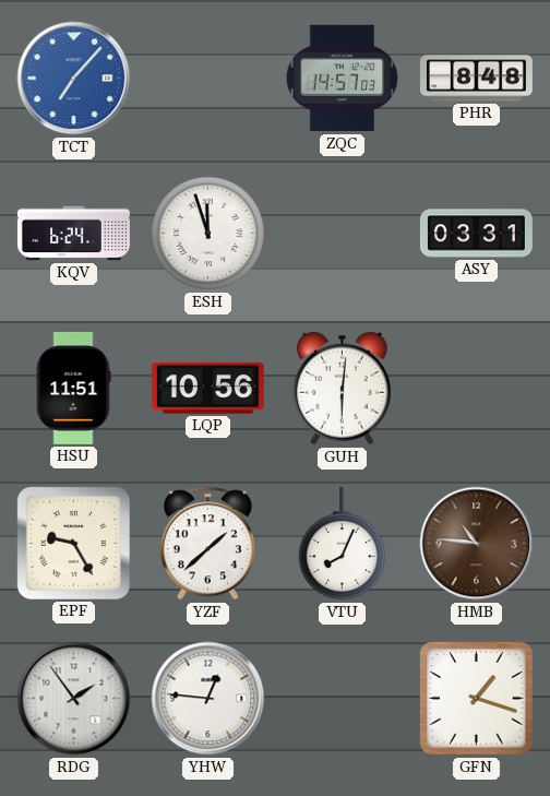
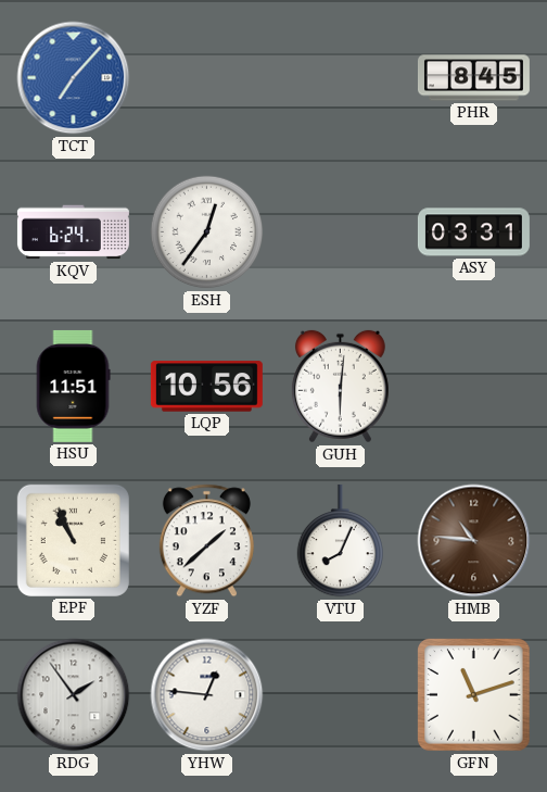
ZQC: 14:57 -> none
PHR: 8:48 -> 8:45
ESH: 11:57 -> 12:36
EPF: 9:25 -> 10:56
GFN: 1:18 -> 11:12
